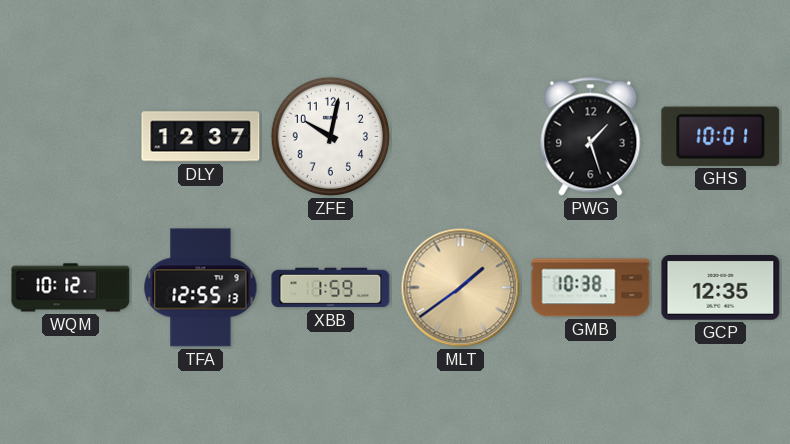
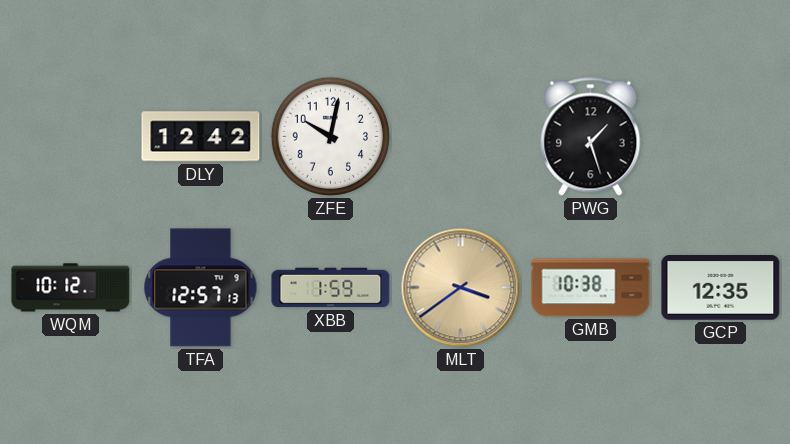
DLY: 12:37 -> 12:42
GHS: 10:01 -> none
TFA: 12:55 -> 12:57
MLT: 1:39 -> 3:39
